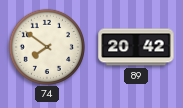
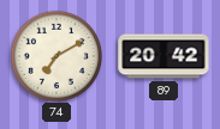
74: 7:51 -> 7:10
